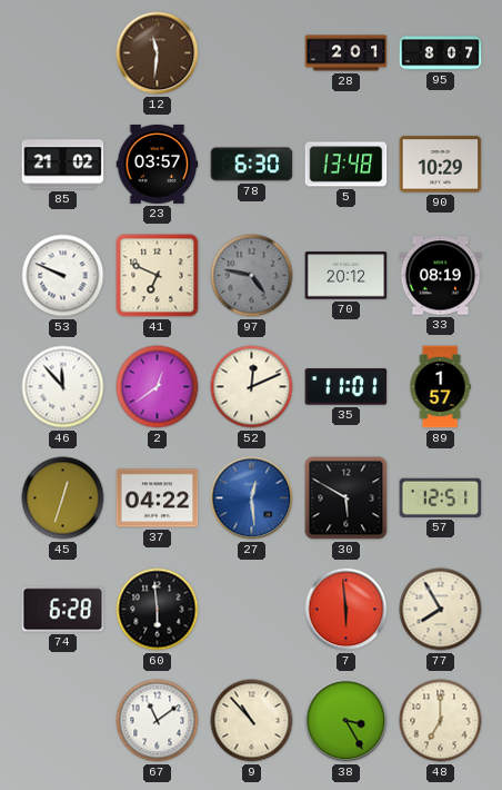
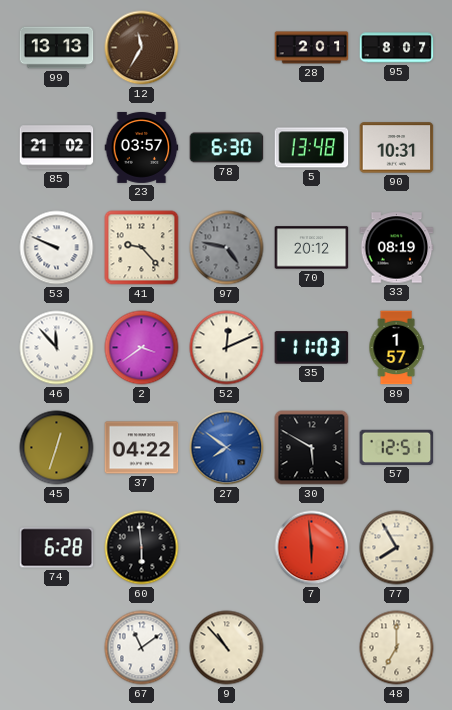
99: none -> 13:13
12: 11:31 -> 11:35
90: 10:29 -> 10:31
41: 6:49 -> 9:23
2: 12:39 -> 3:39
35: 11:01 -> 11:03
27: 12:29 -> 7:51
38: 3:25 -> none
